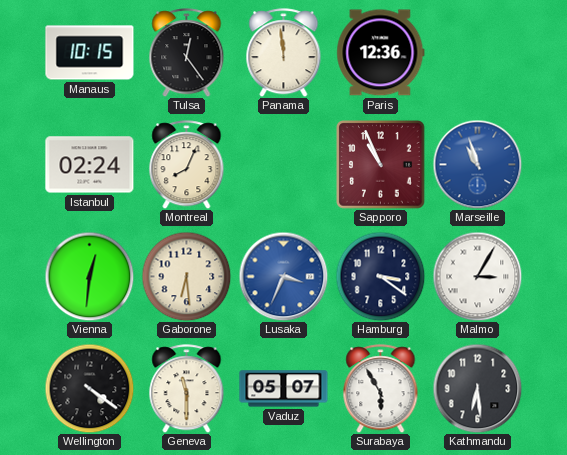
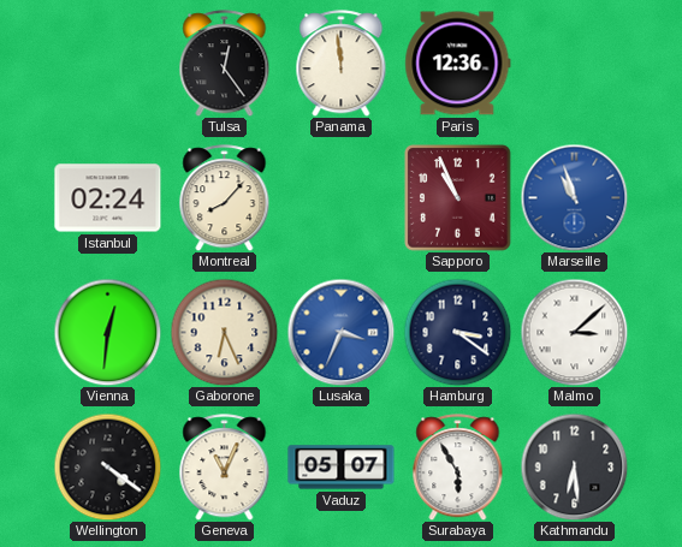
Manaus: 10:15 -> none
Montreal: 8:04 -> 8:07
Gaborone: 6:29 -> 6:26
Malmo: 3:05 -> 3:08
Geneva: 11:30 -> 11:04
